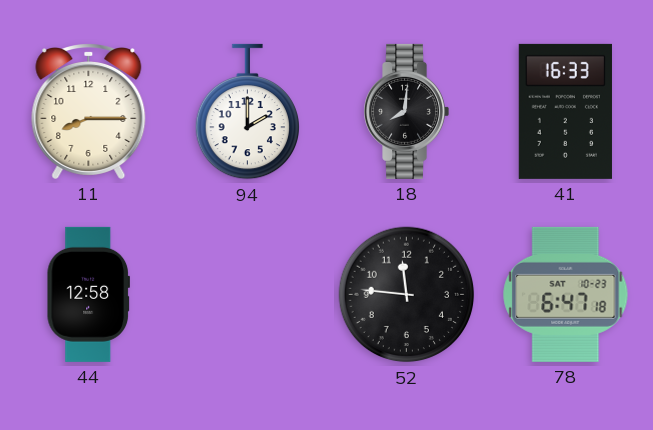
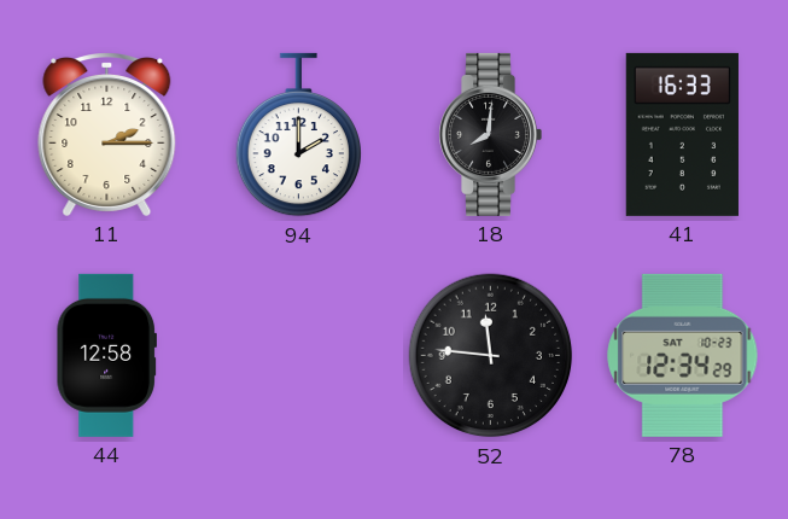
11: 8:15 -> 2:15
78: 6:47 -> 12:34
